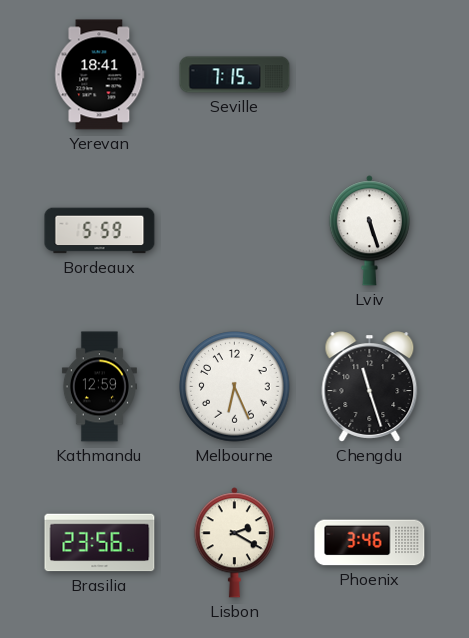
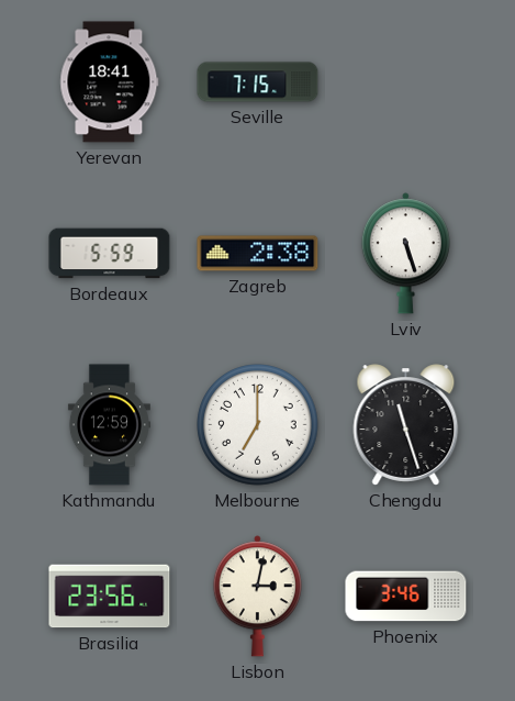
Zagreb: none -> 2:38
Melbourne: 6:26 -> 7:00
Lisbon: 2:20 -> 3:02
